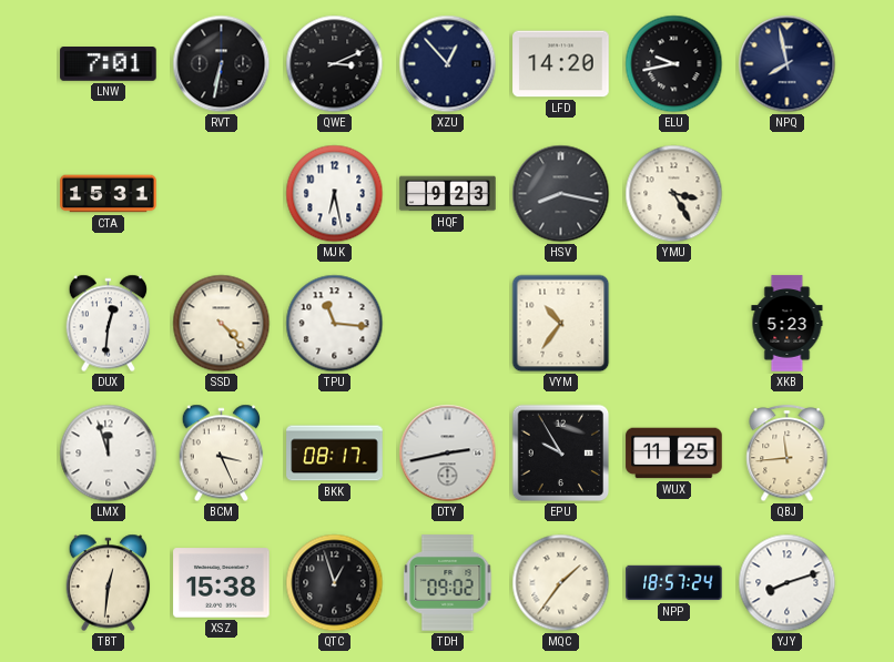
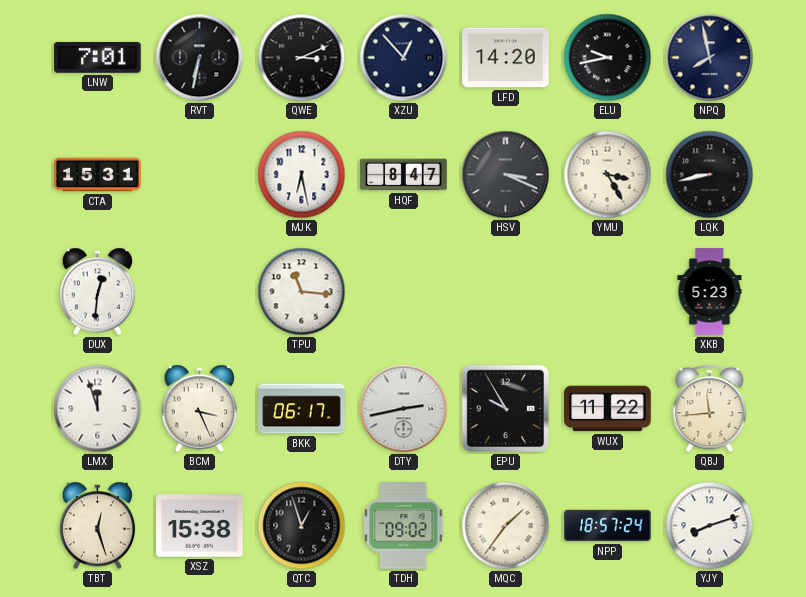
HQF: 9:23 -> 8:47
HSV: 8:17 -> 3:19
LQK: none -> 8:43
SSD: 4:23 -> none
VYM: 10:36 -> none
BKK: 08:17 -> 06:17
WUX: 11:25 -> 11:22
TBT: 12:31 -> 12:27
